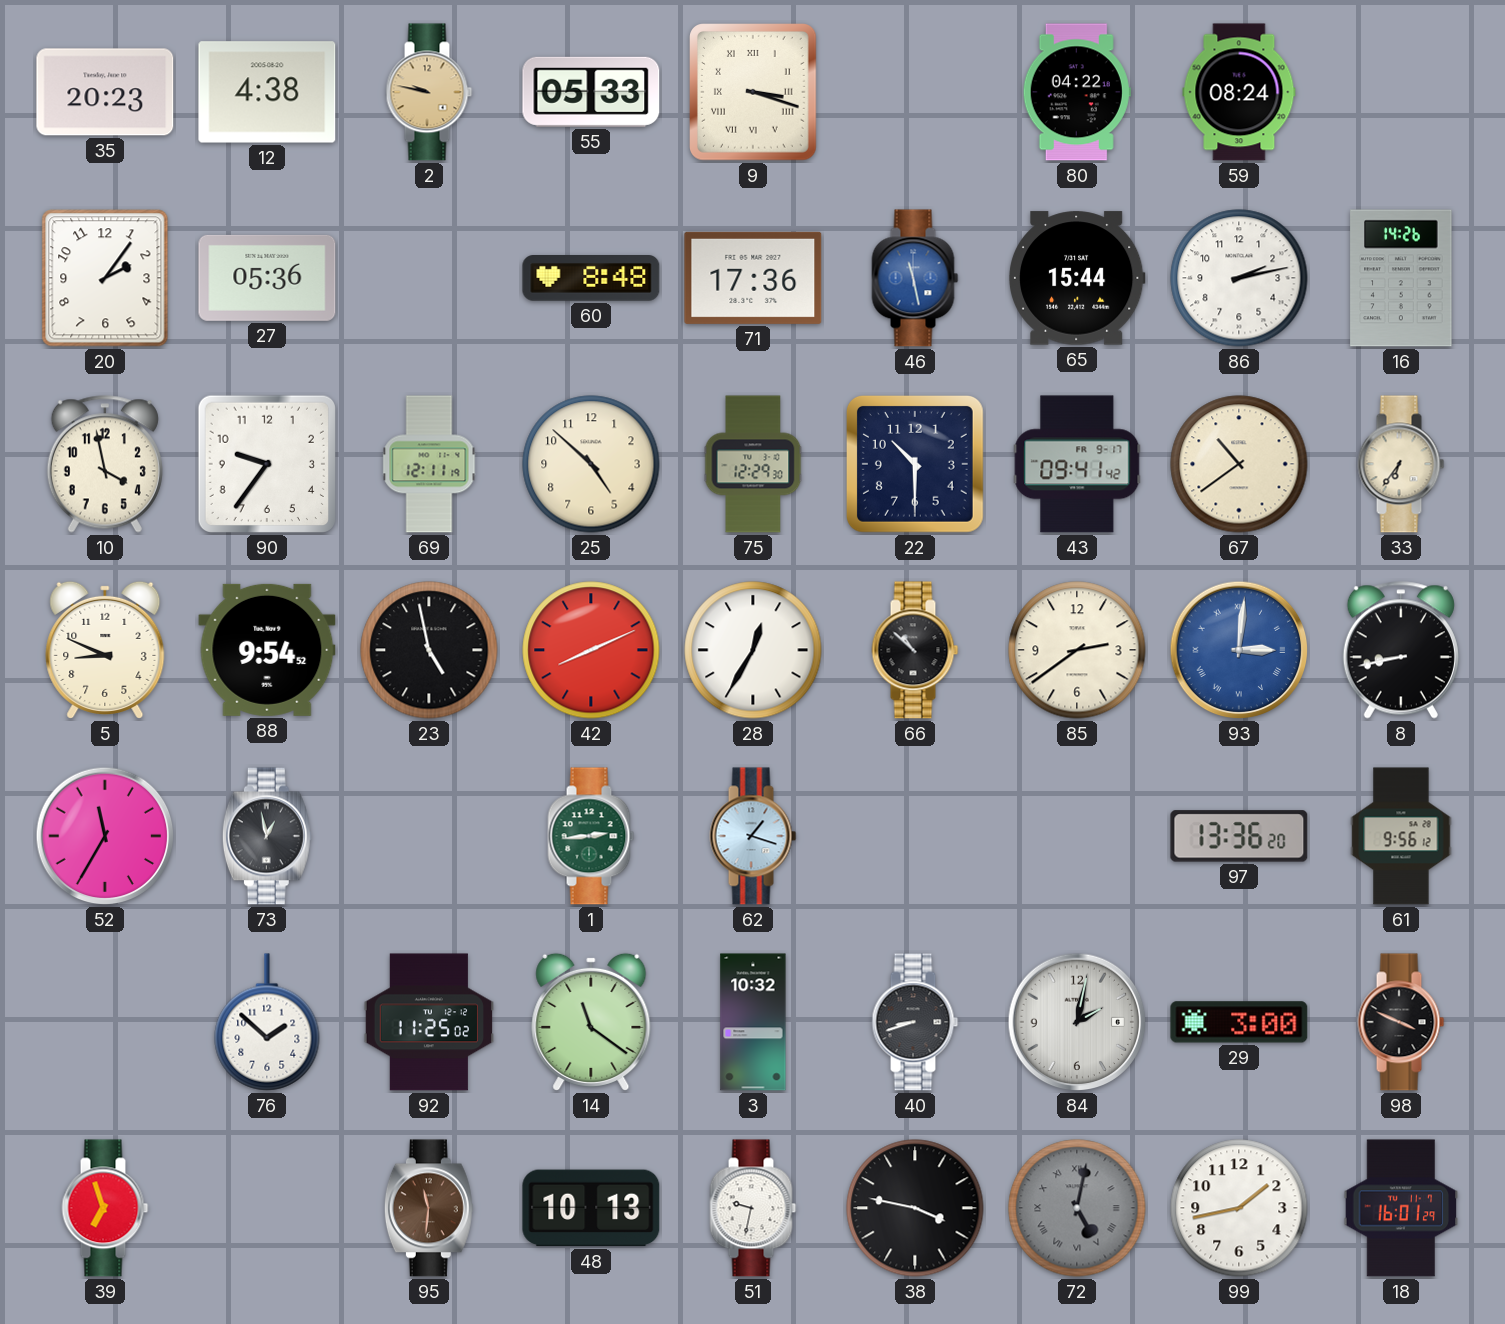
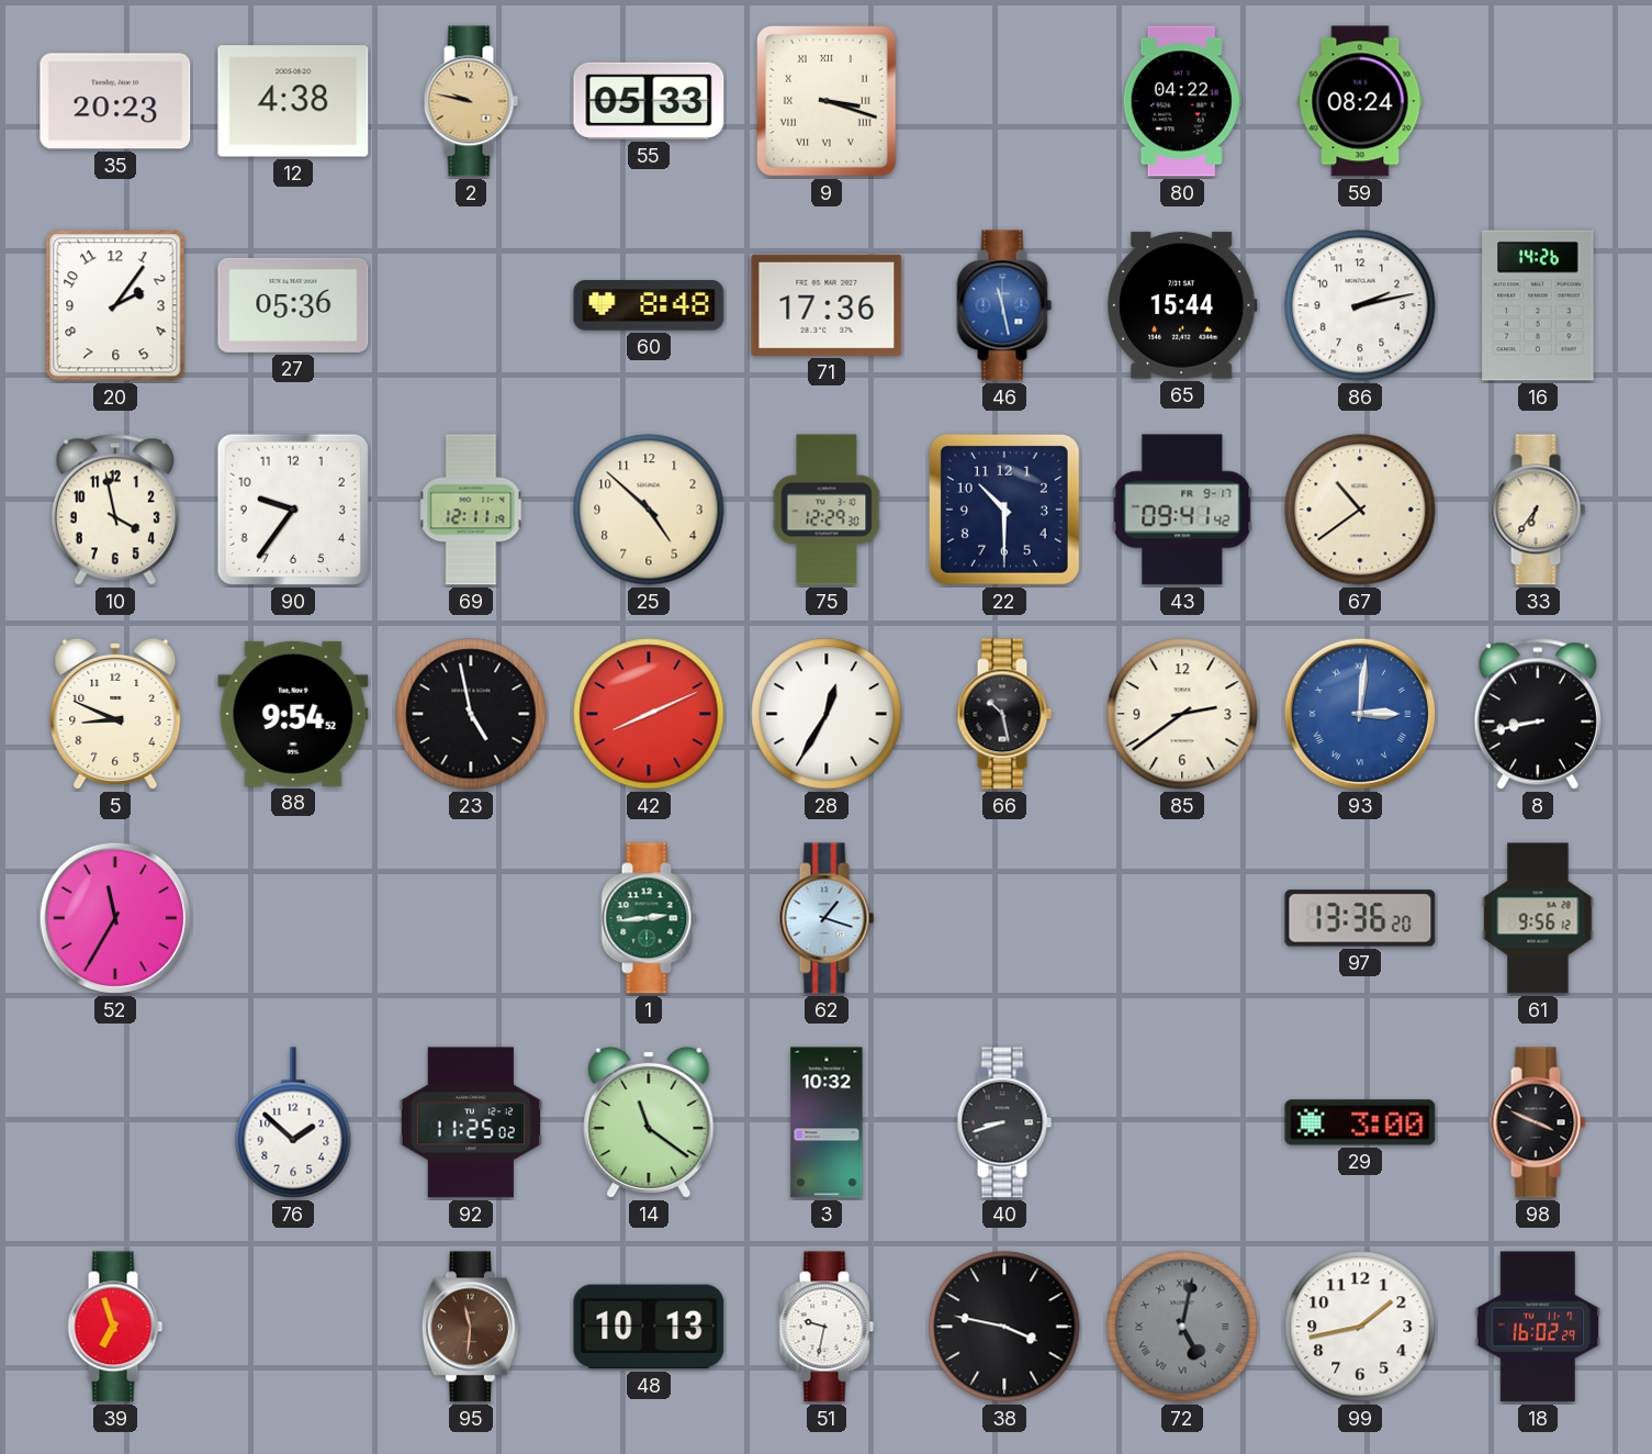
66: 10:52 -> 10:28
73: 12:58 -> none
84: 2:02 -> none
18: 16:01 -> 16:02
